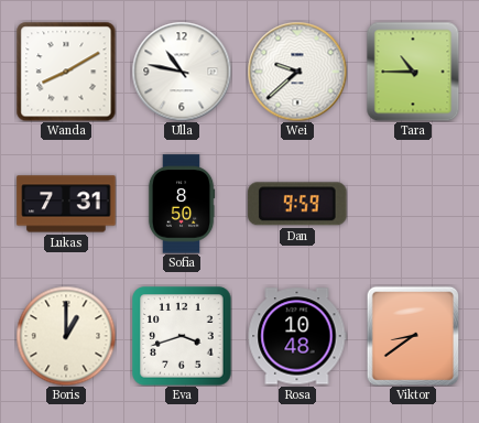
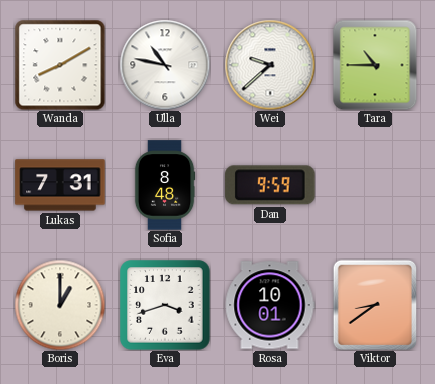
Sofia: 8:50 -> 8:48
Rosa: 10:48 -> 10:01
